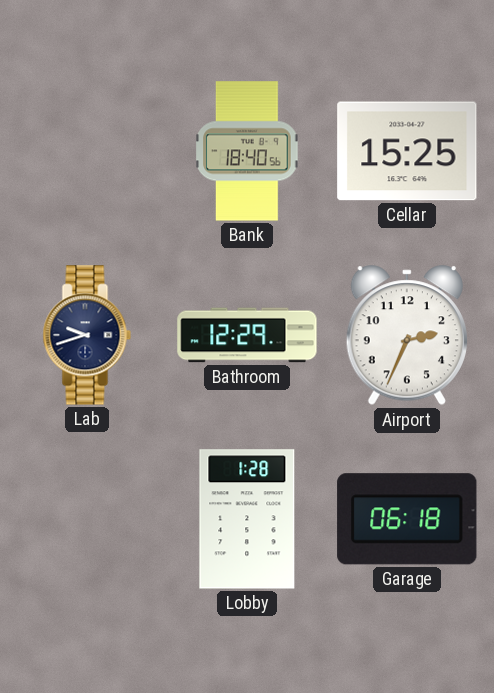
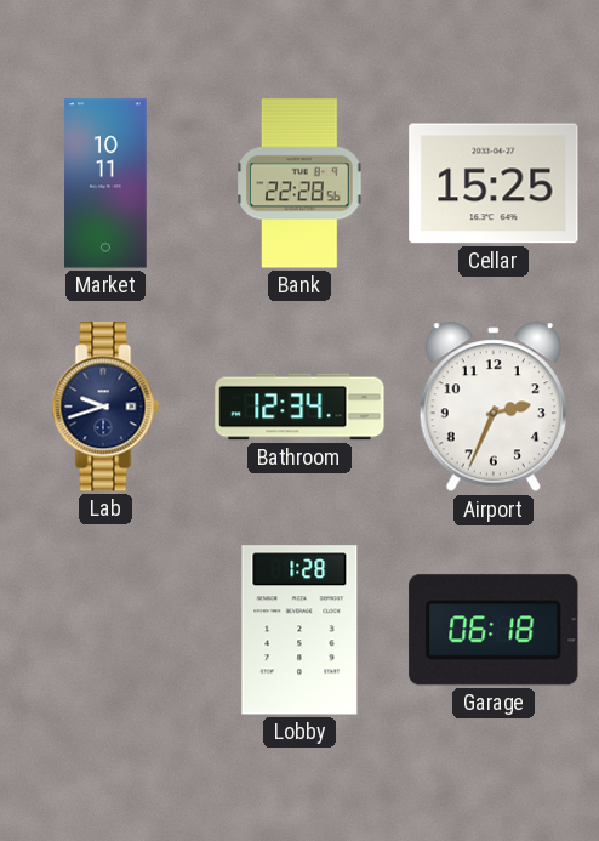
Market: none -> 10:11
Bank: 18:40 -> 22:28
Bathroom: 12:29 -> 12:34
